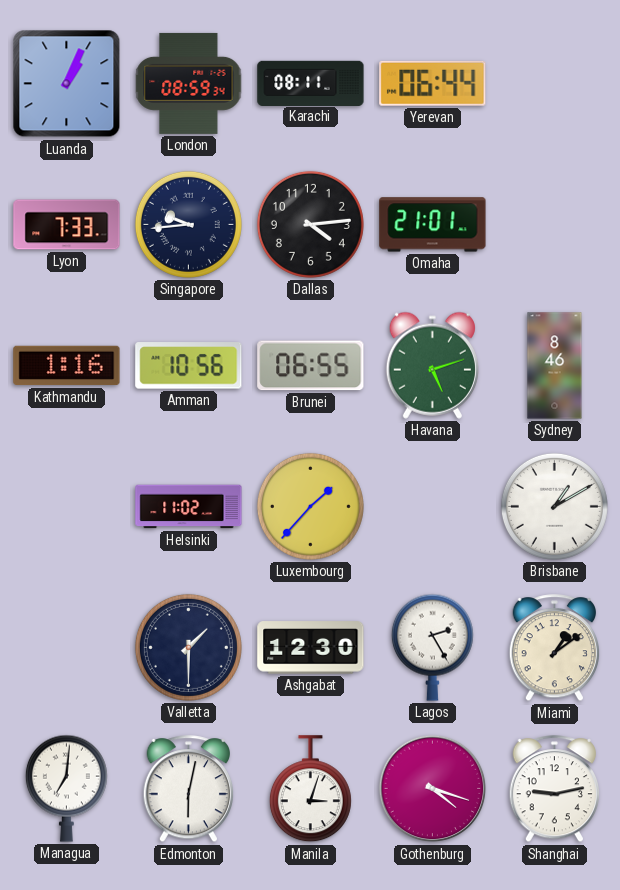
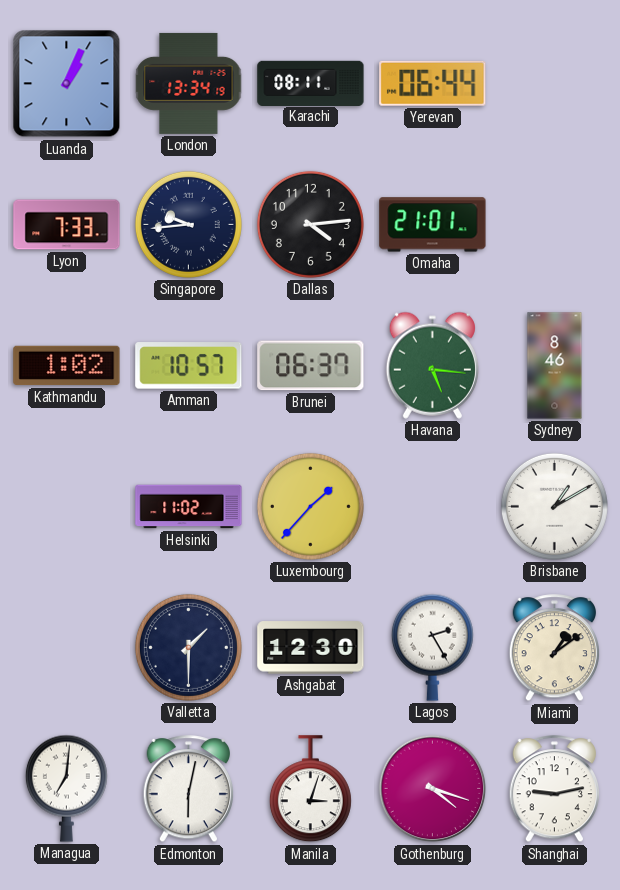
London: 08:59 -> 13:34
Kathmandu: 1:16 -> 1:02
Amman: 10:56 -> 10:57
Brunei: 06:55 -> 06:37
Havana: 5:12 -> 5:16
